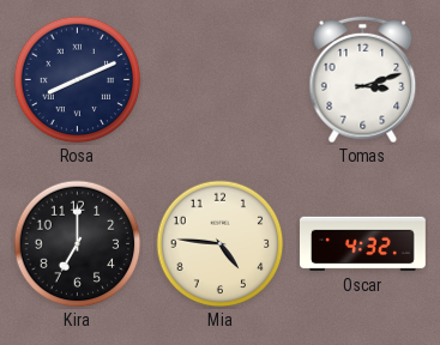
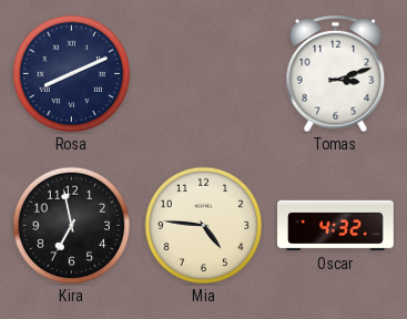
Kira: 7:00 -> 6:58
